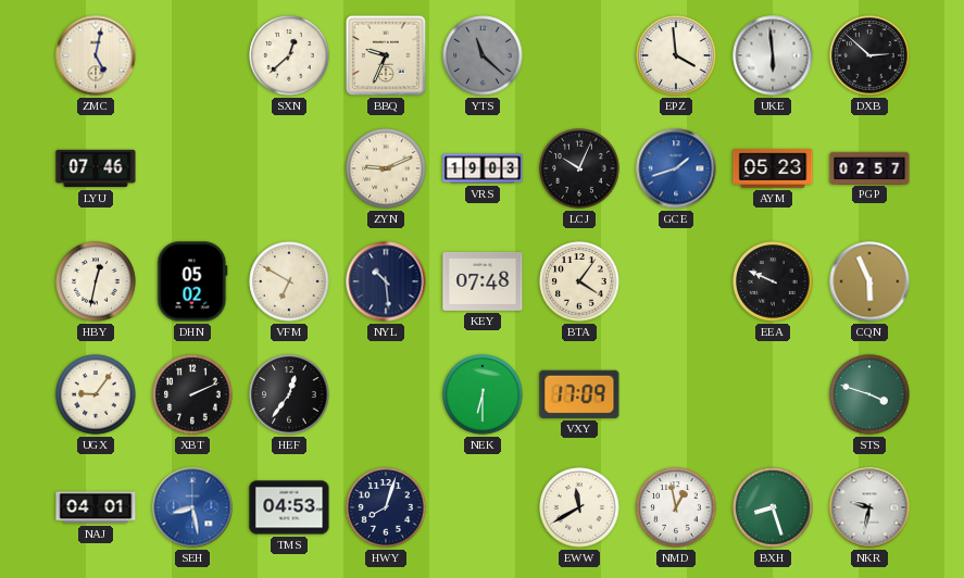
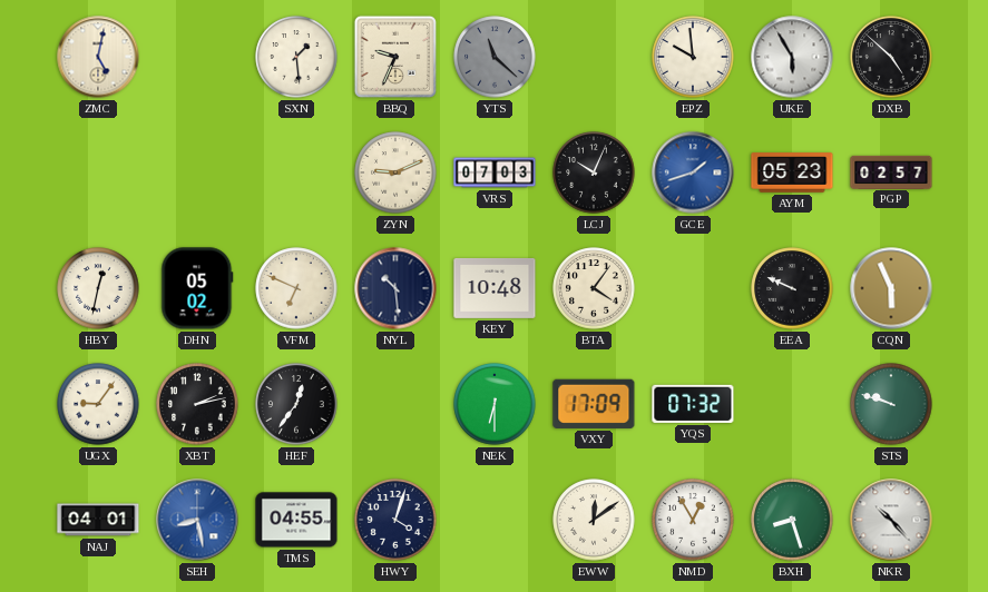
SXN: 12:38 -> 1:29
EPZ: 3:59 -> 9:59
UKE: 5:59 -> 5:55
DXB: 2:52 -> 4:52
LYU: 07:46 -> none
VRS: 19:03 -> 07:03
VFM: 6:50 -> 6:49
KEY: 07:48 -> 10:48
XBT: 2:11 -> 2:13
YQS: none -> 07:32
STS: 3:48 -> 9:48
TMS: 04:53 -> 04:55
HWY: 8:03 -> 4:03
EWW: 11:40 -> 12:09
NMD: 12:58 -> 12:55
NKR: 9:32 -> 10:23
